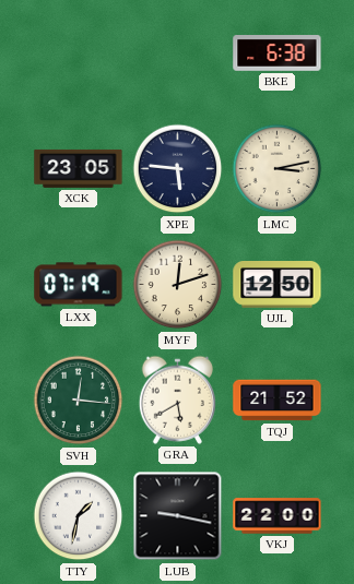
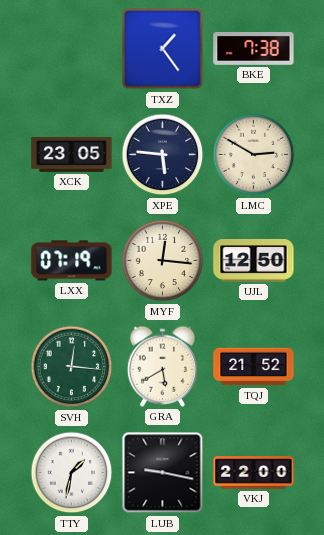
TXZ: none -> 1:24
BKE: 6:38 -> 7:38
LMC: 3:13 -> 2:50
MYF: 12:12 -> 12:16
